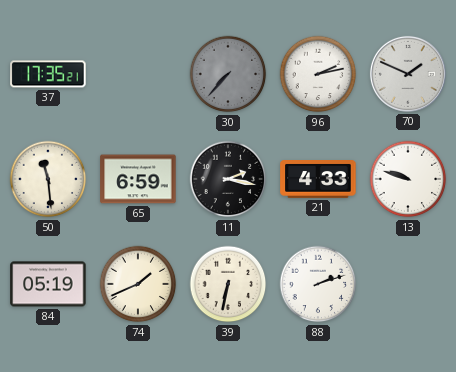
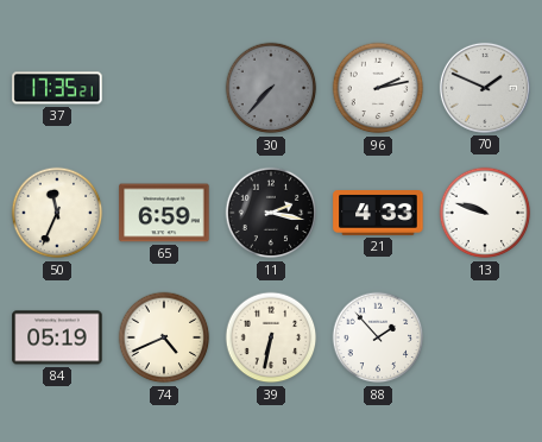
50: 11:29 -> 11:34
74: 1:41 -> 4:41
88: 2:12 -> 1:53
